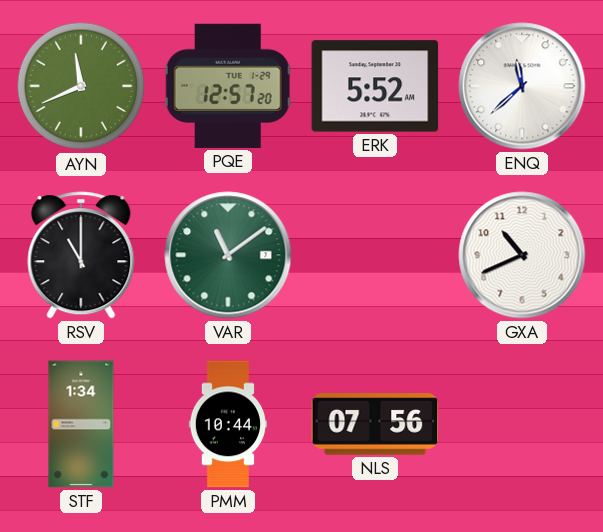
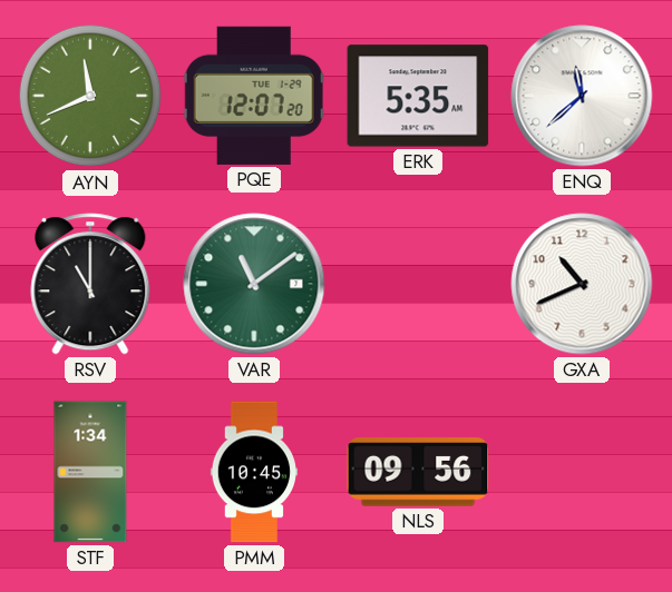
PQE: 12:57 -> 12:07
ERK: 5:52 -> 5:35
PMM: 10:44 -> 10:45
NLS: 07:56 -> 09:56
